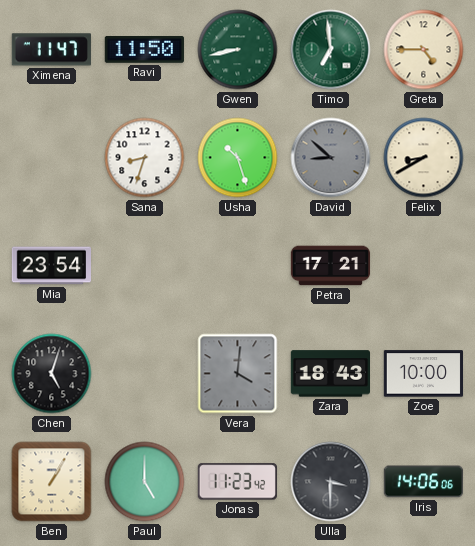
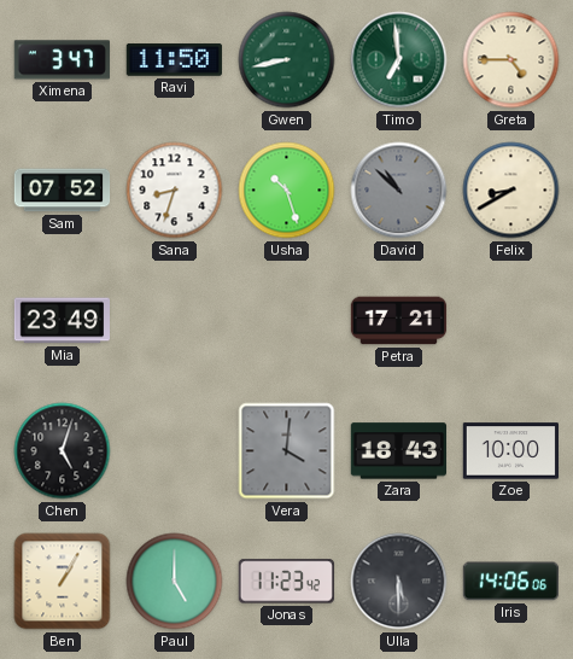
Ximena: 11:47 -> 3:47
Sam: none -> 07:52
David: 8:52 -> 10:52
Mia: 23:54 -> 23:49
Ulla: 3:30 -> 5:30
